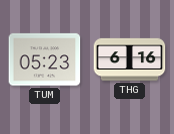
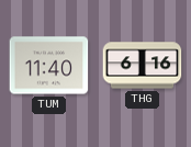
TUM: 05:23 -> 11:40
